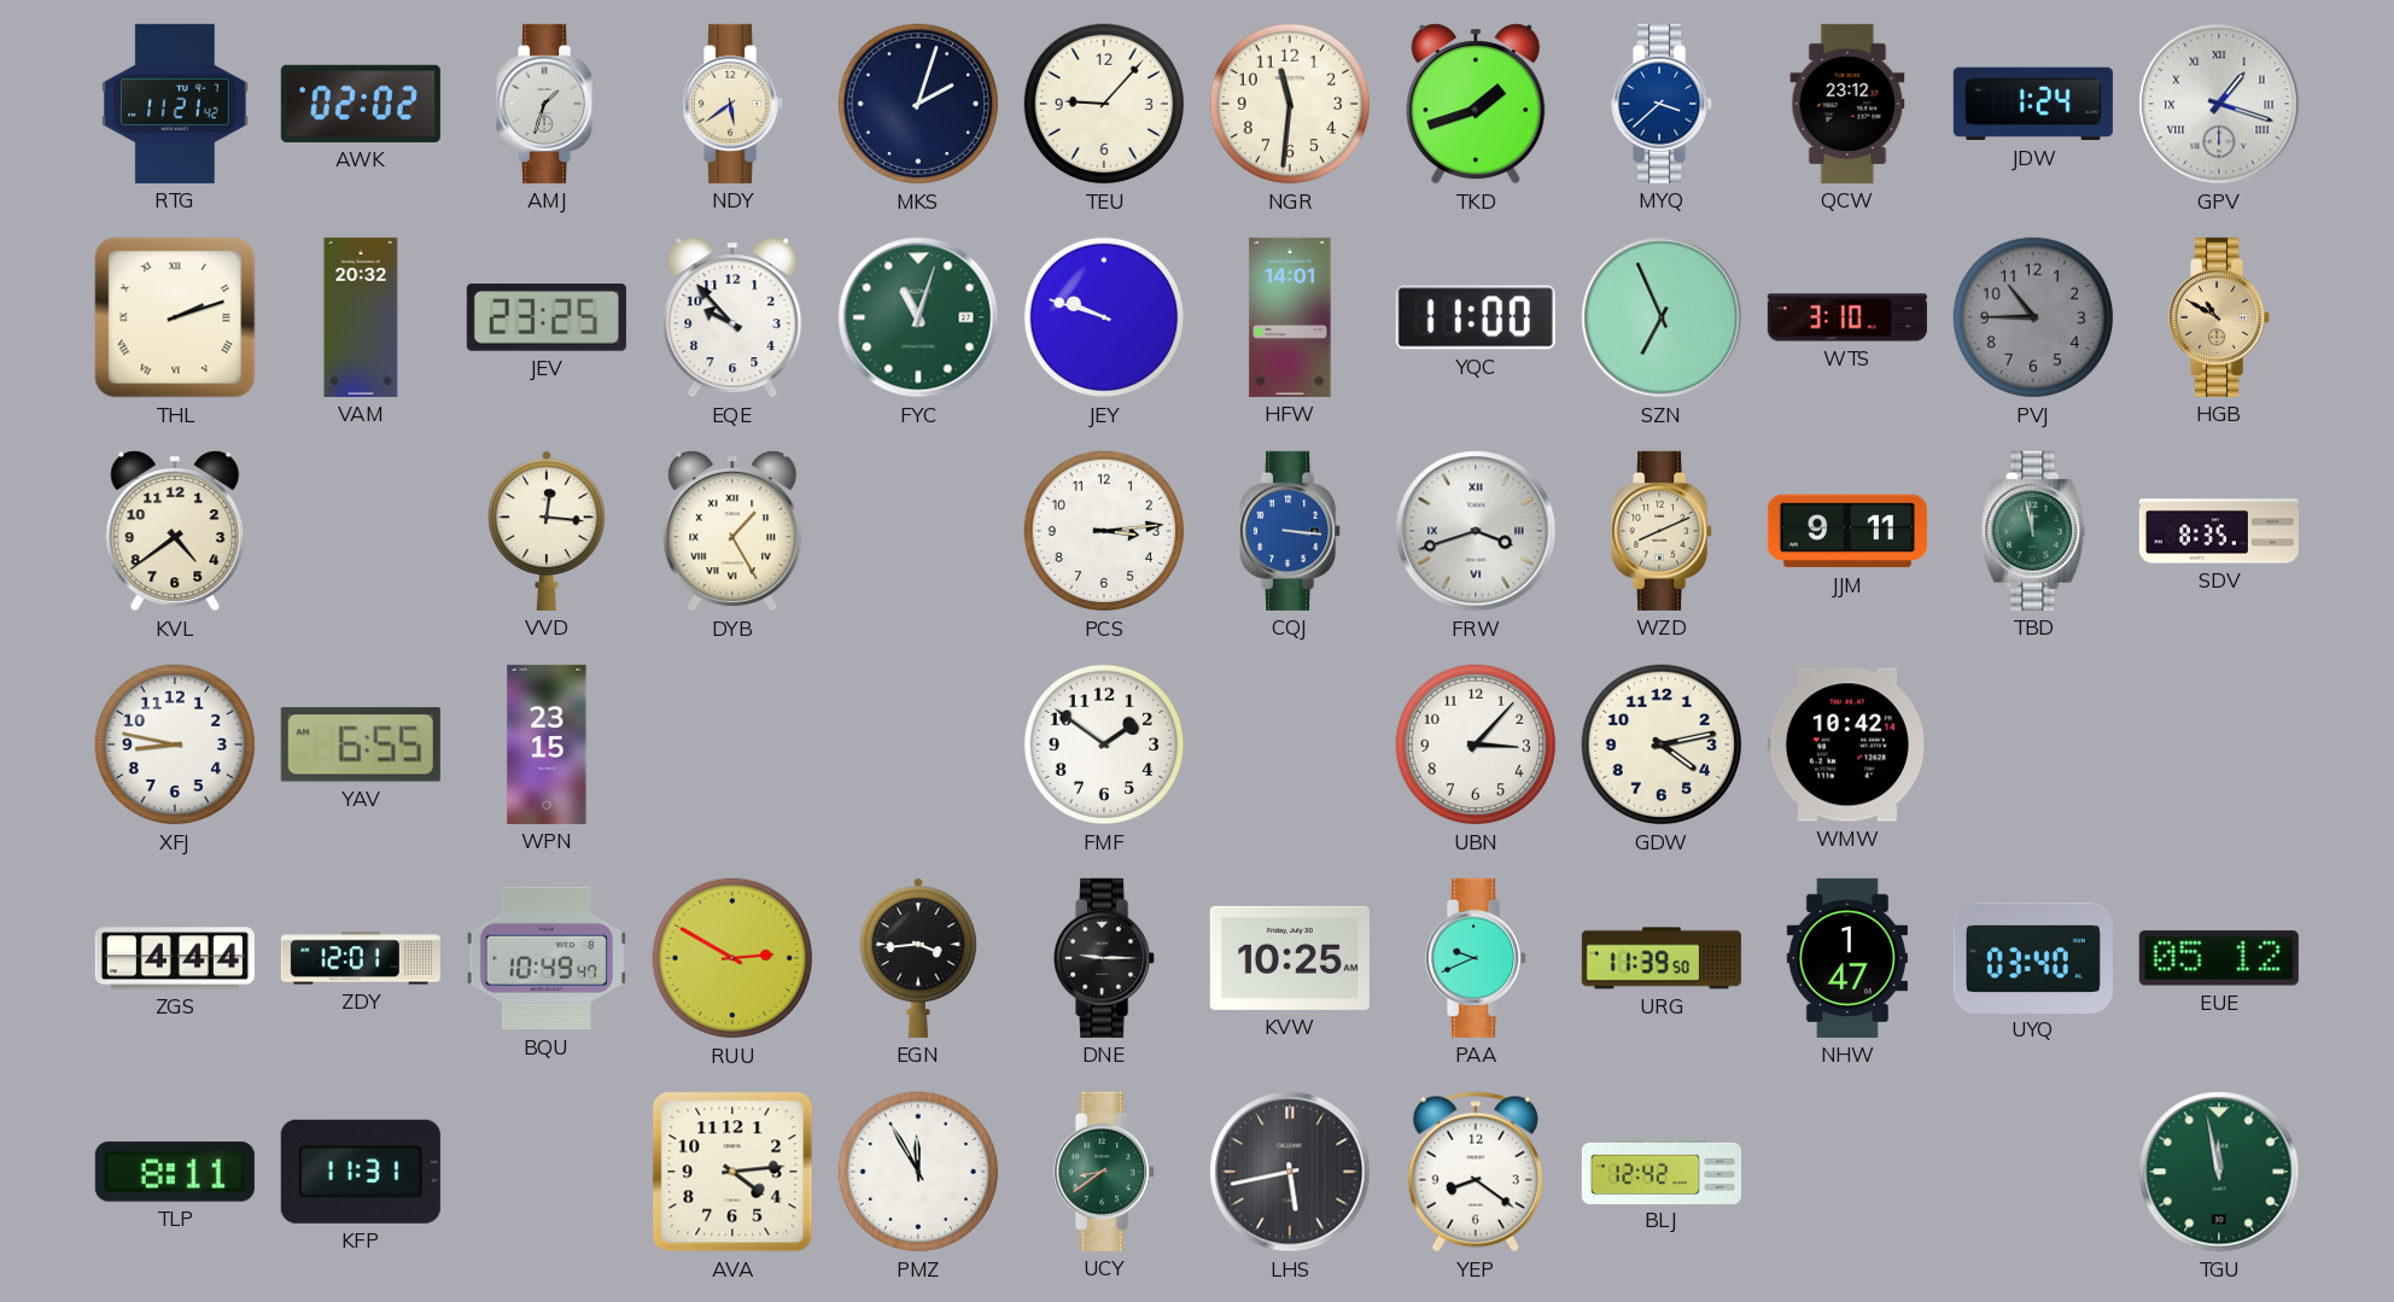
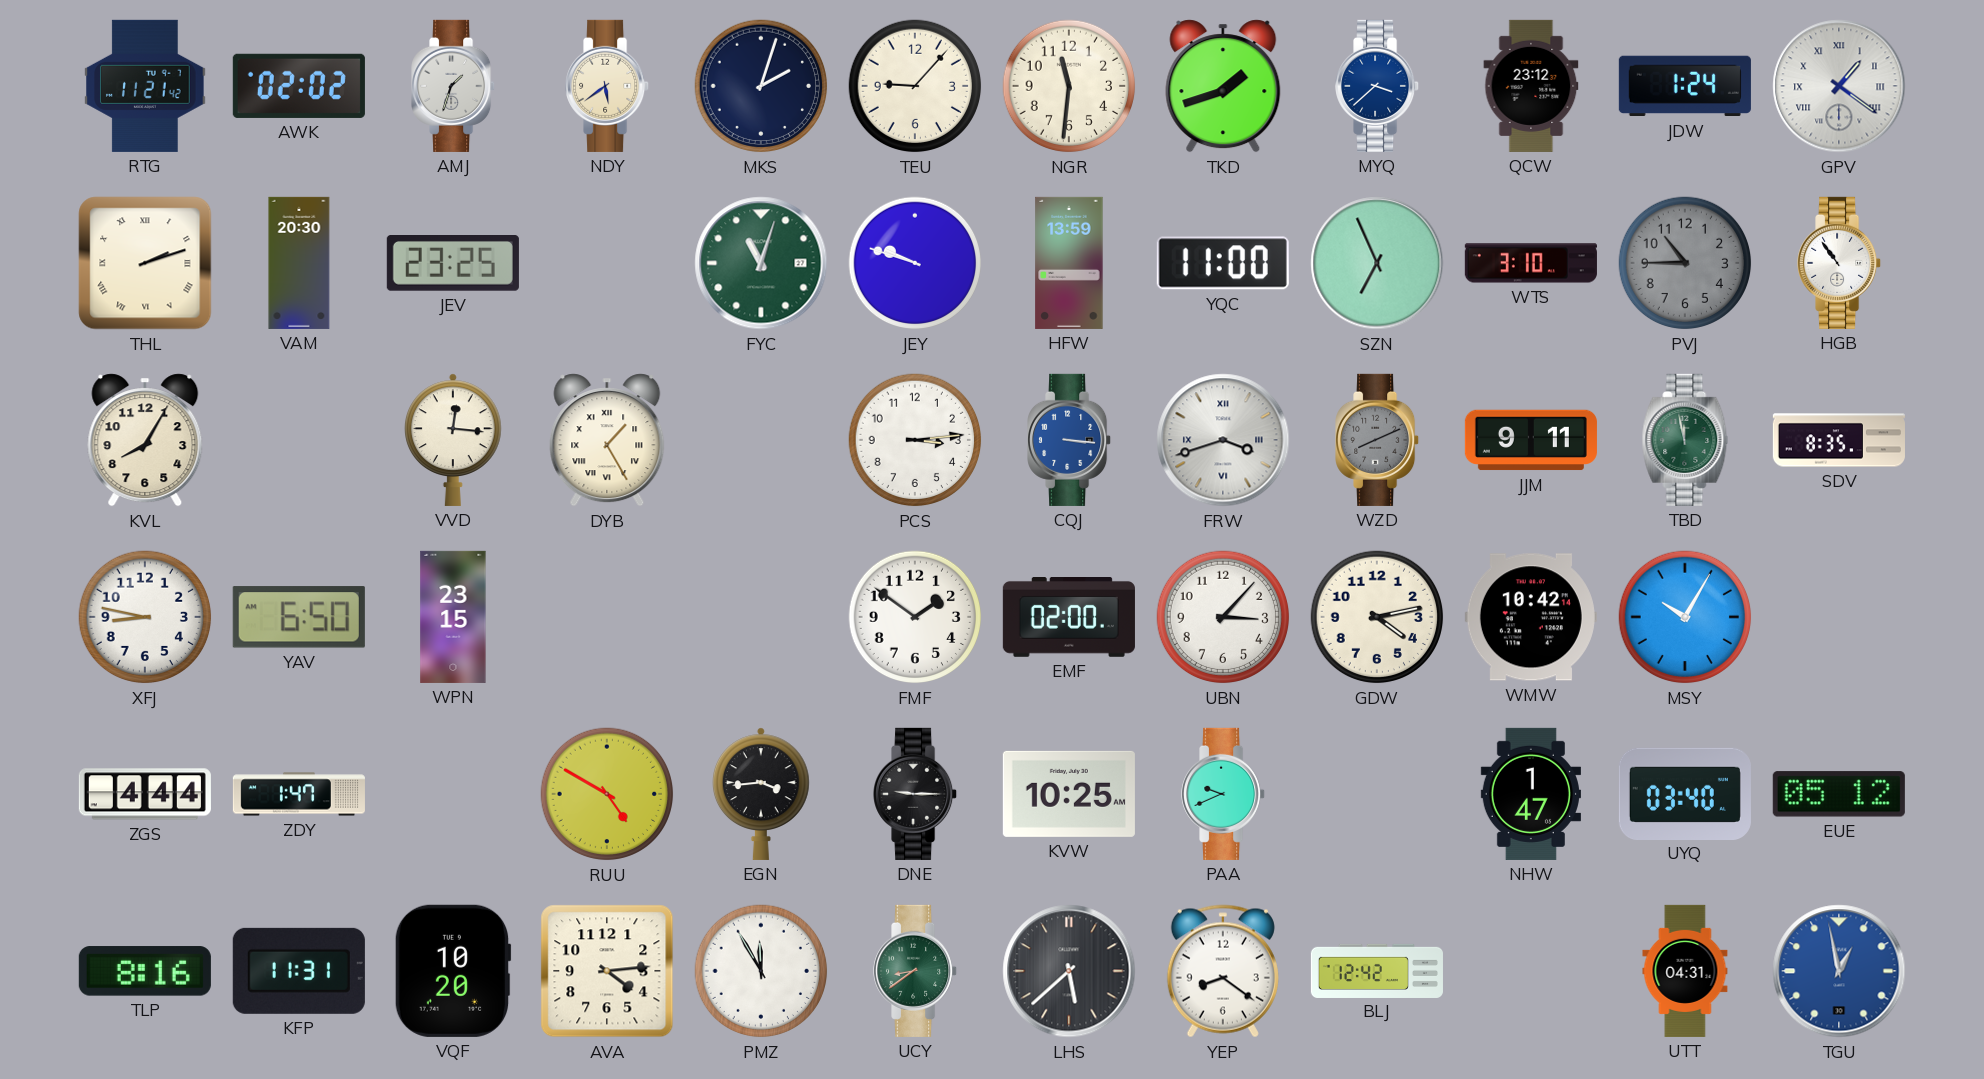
GPV: 1:18 -> 1:21
VAM: 20:32 -> 20:30
EQE: 9:53 -> none
HFW: 14:01 -> 13:59
HGB: 10:50 -> 10:54
HGB dial: champagne -> white
KVL: 4:39 -> 8:05
WZD dial: cream -> grey
YAV: 6:55 -> 6:50
EMF: none -> 02:00
MSY: none -> 10:05
ZDY: 12:01 -> 1:47
BQU: 10:49 -> none
RUU: 2:50 -> 4:50
URG: 11:39 -> none
TLP: 8:11 -> 8:16
VQF: none -> 10:20
LHS: 5:43 -> 5:38
UTT: none -> 04:31
TGU: 11:58 -> 12:58
TGU dial: green -> blue
